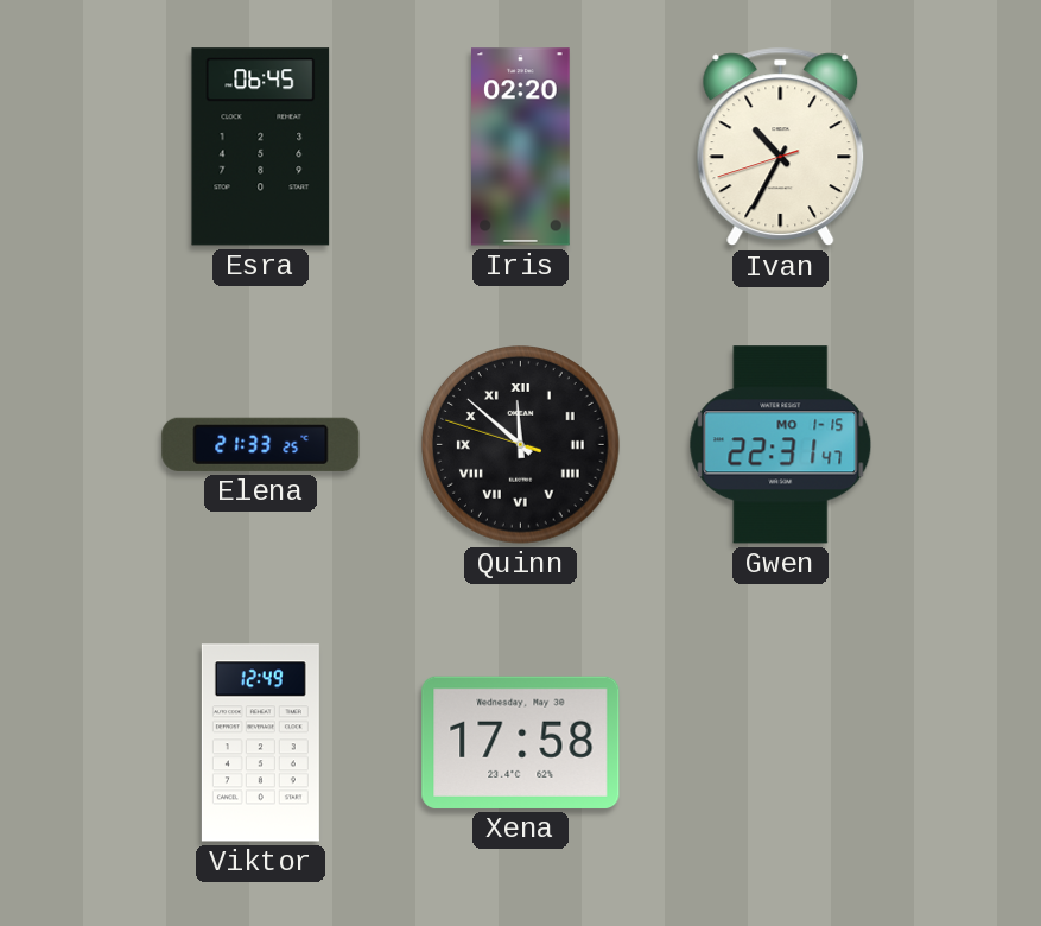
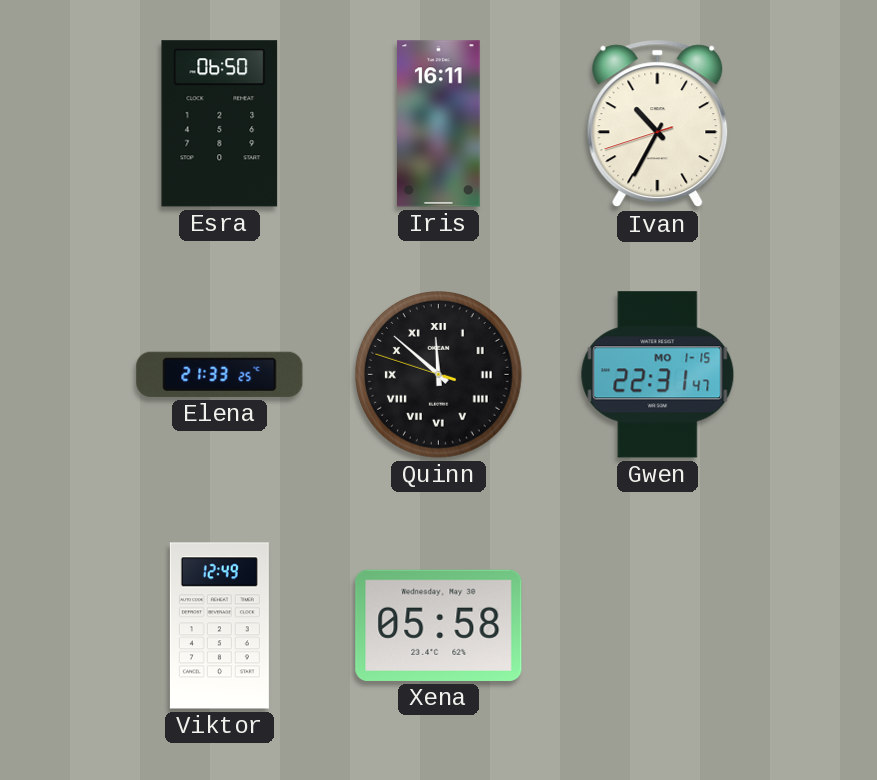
Esra: 06:45 -> 06:50
Iris: 02:20 -> 16:11
Xena: 17:58 -> 05:58
